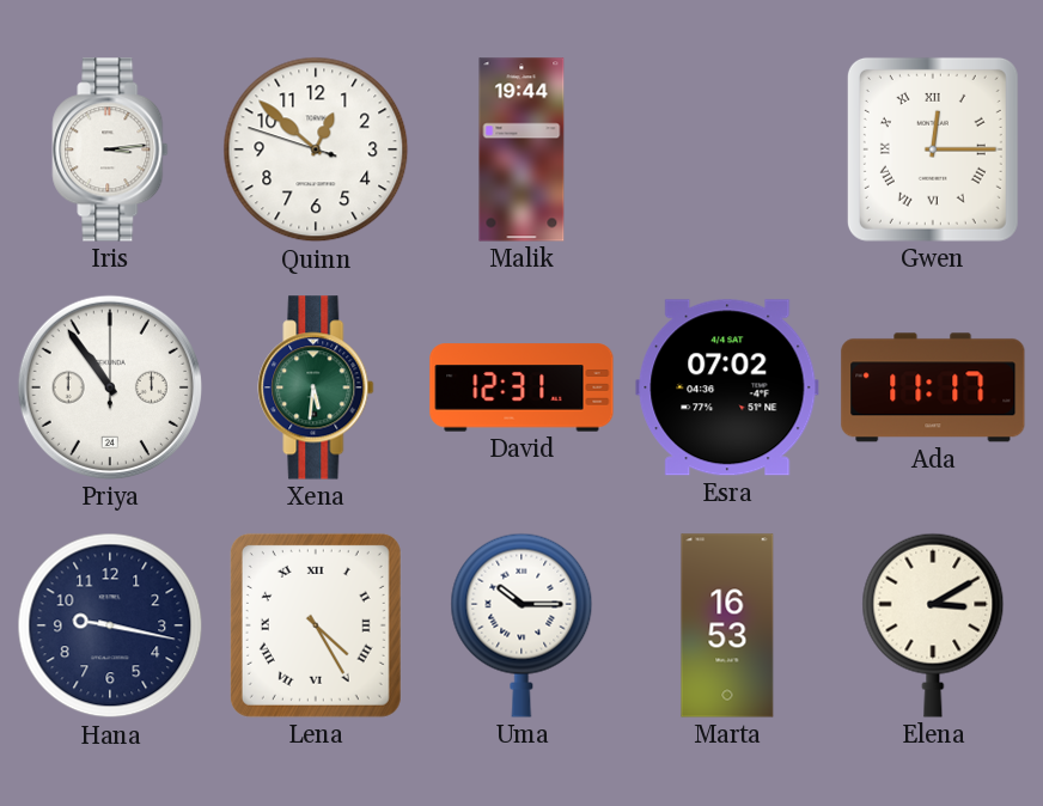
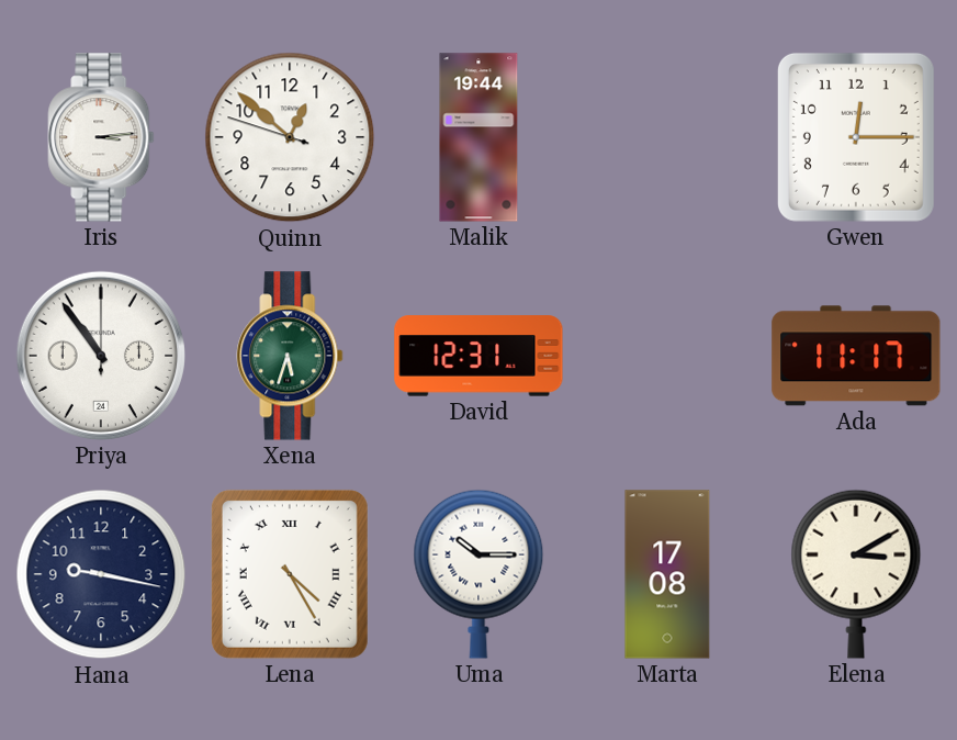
Gwen numerals: Roman -> Arabic
Xena: 5:31 -> 5:33
Esra: 07:02 -> none
Marta: 16:53 -> 17:08
